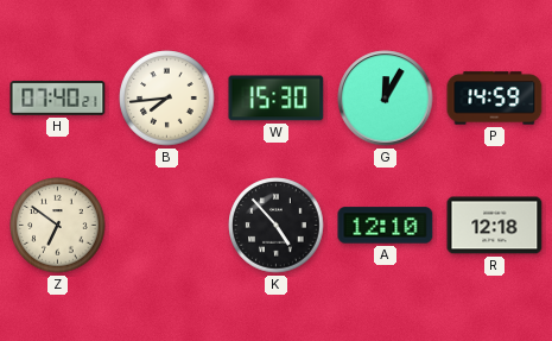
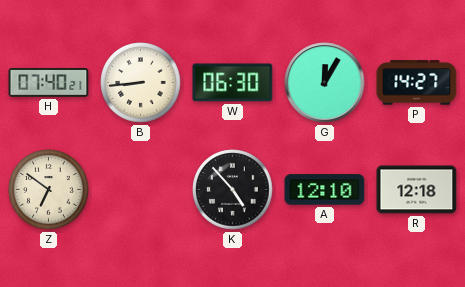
B: 7:44 -> 8:44
W: 15:30 -> 06:30
P: 14:59 -> 14:27
